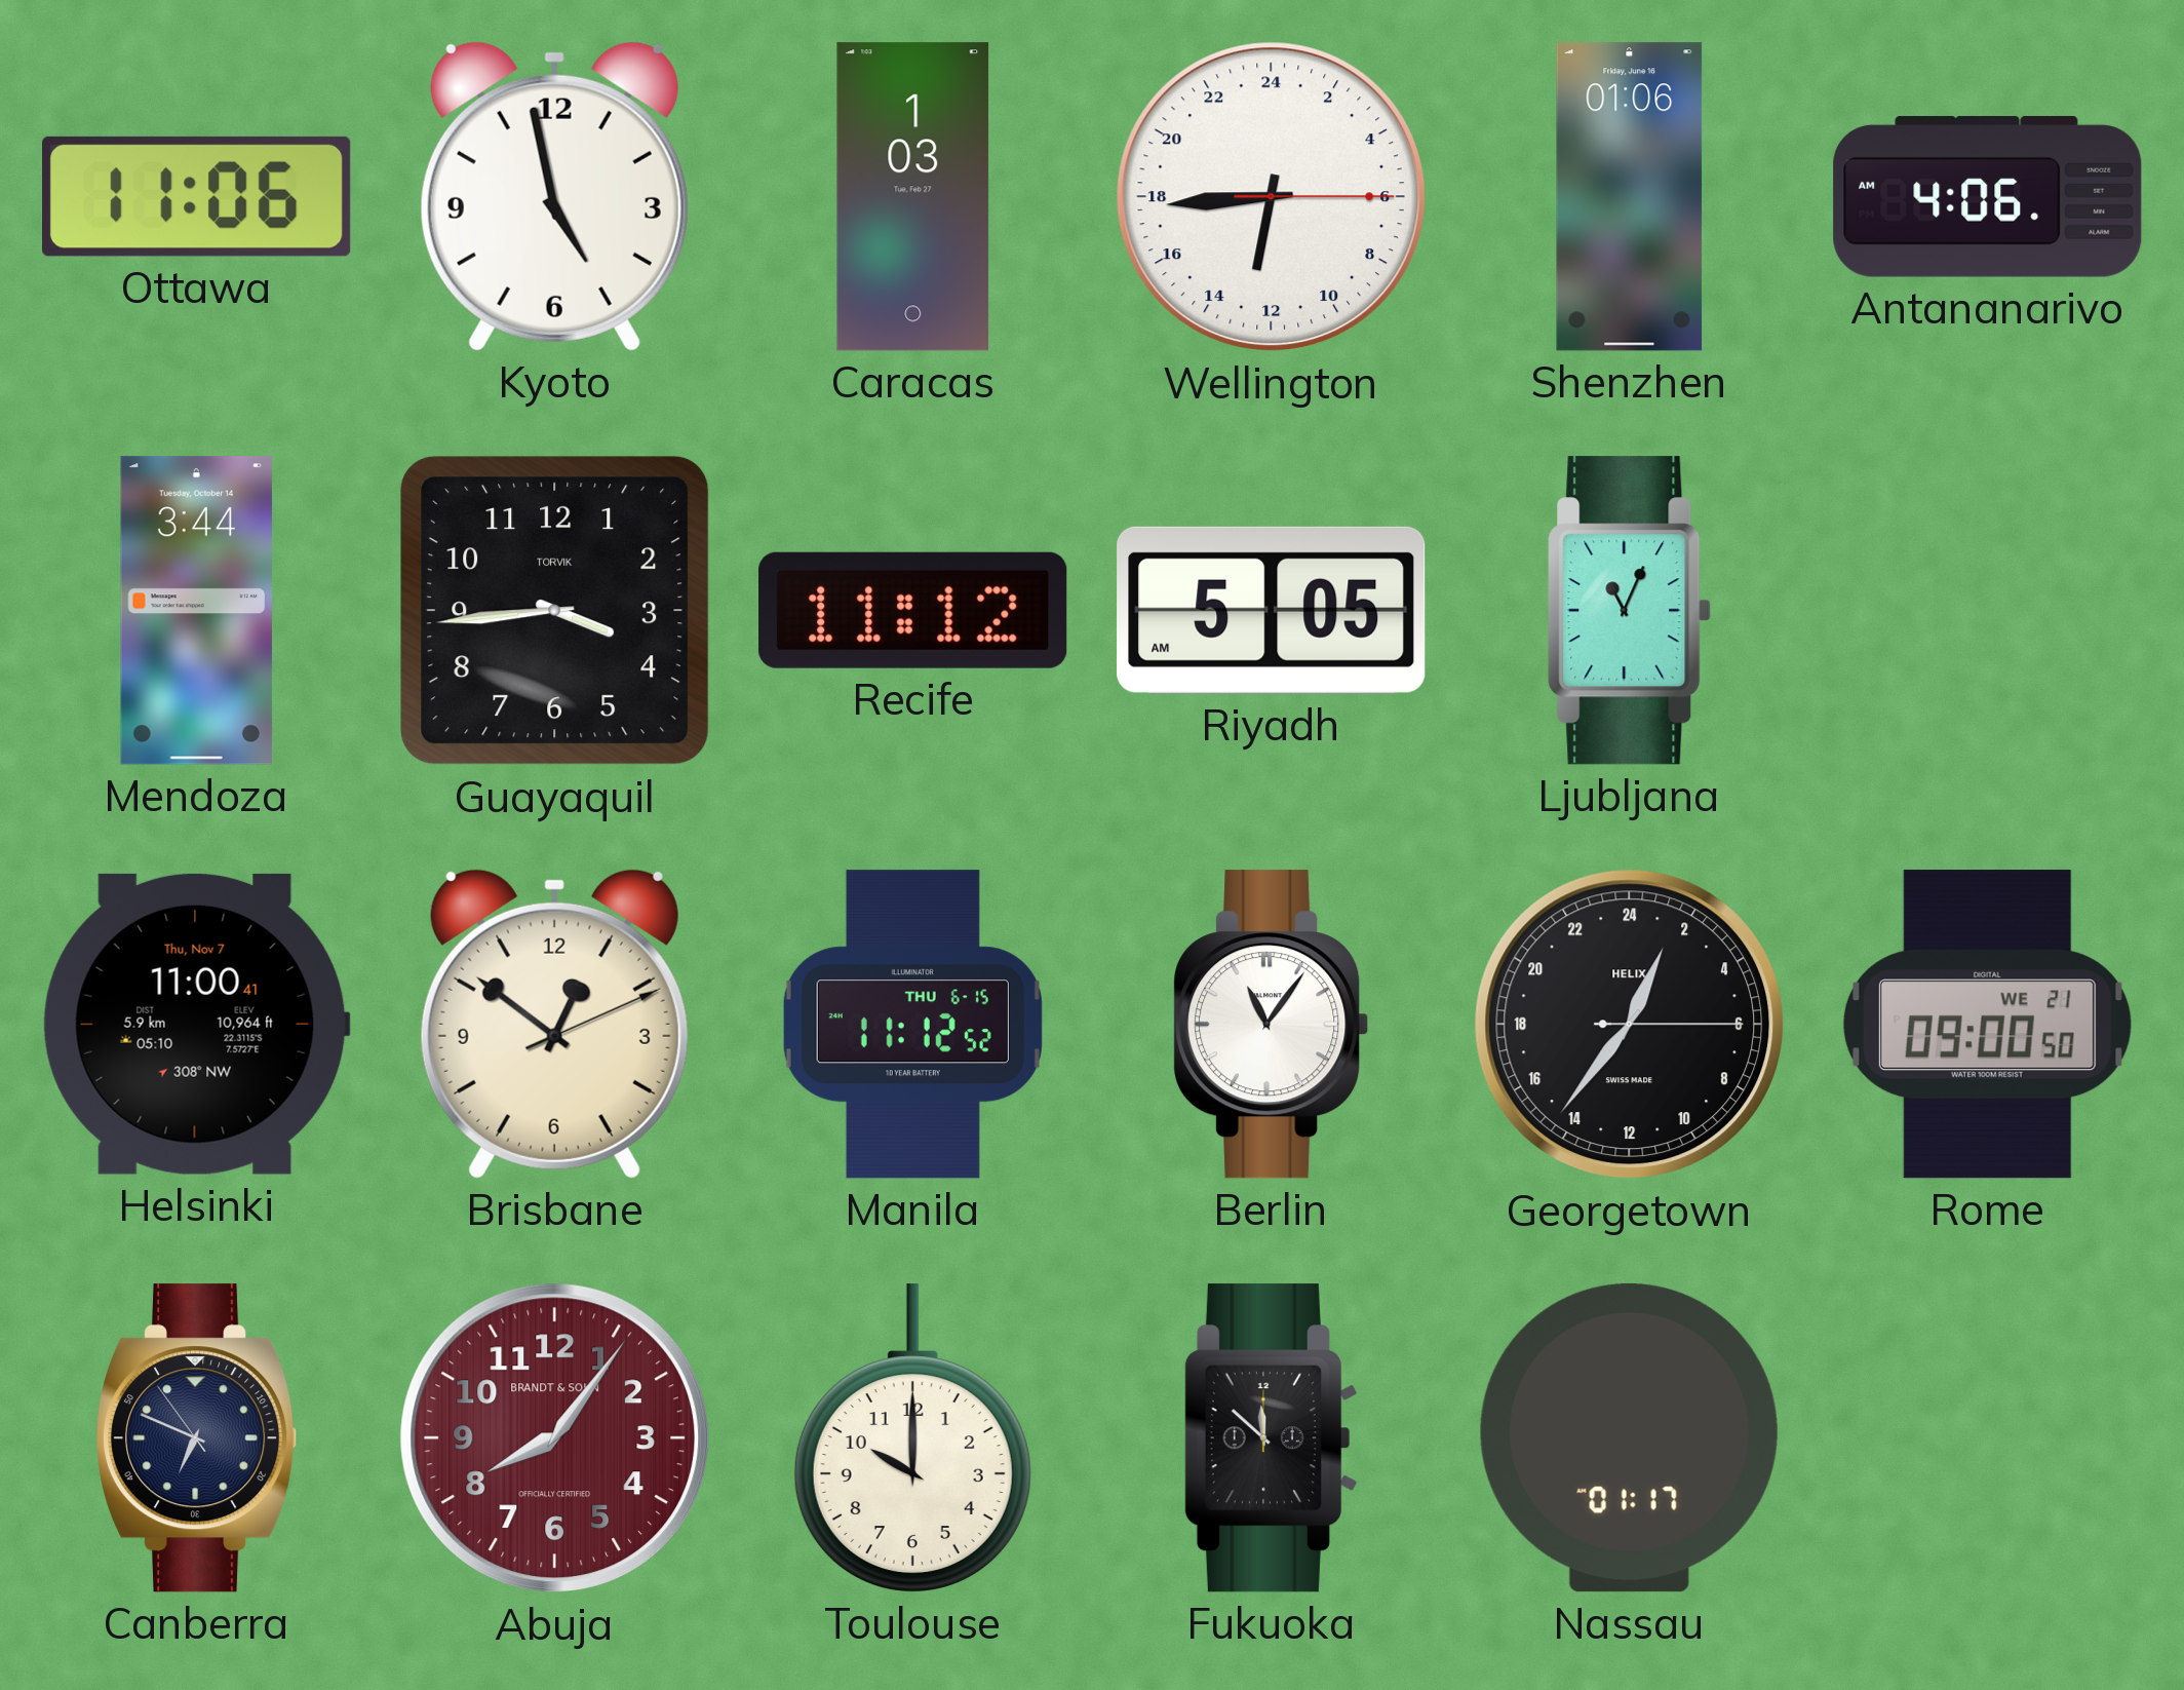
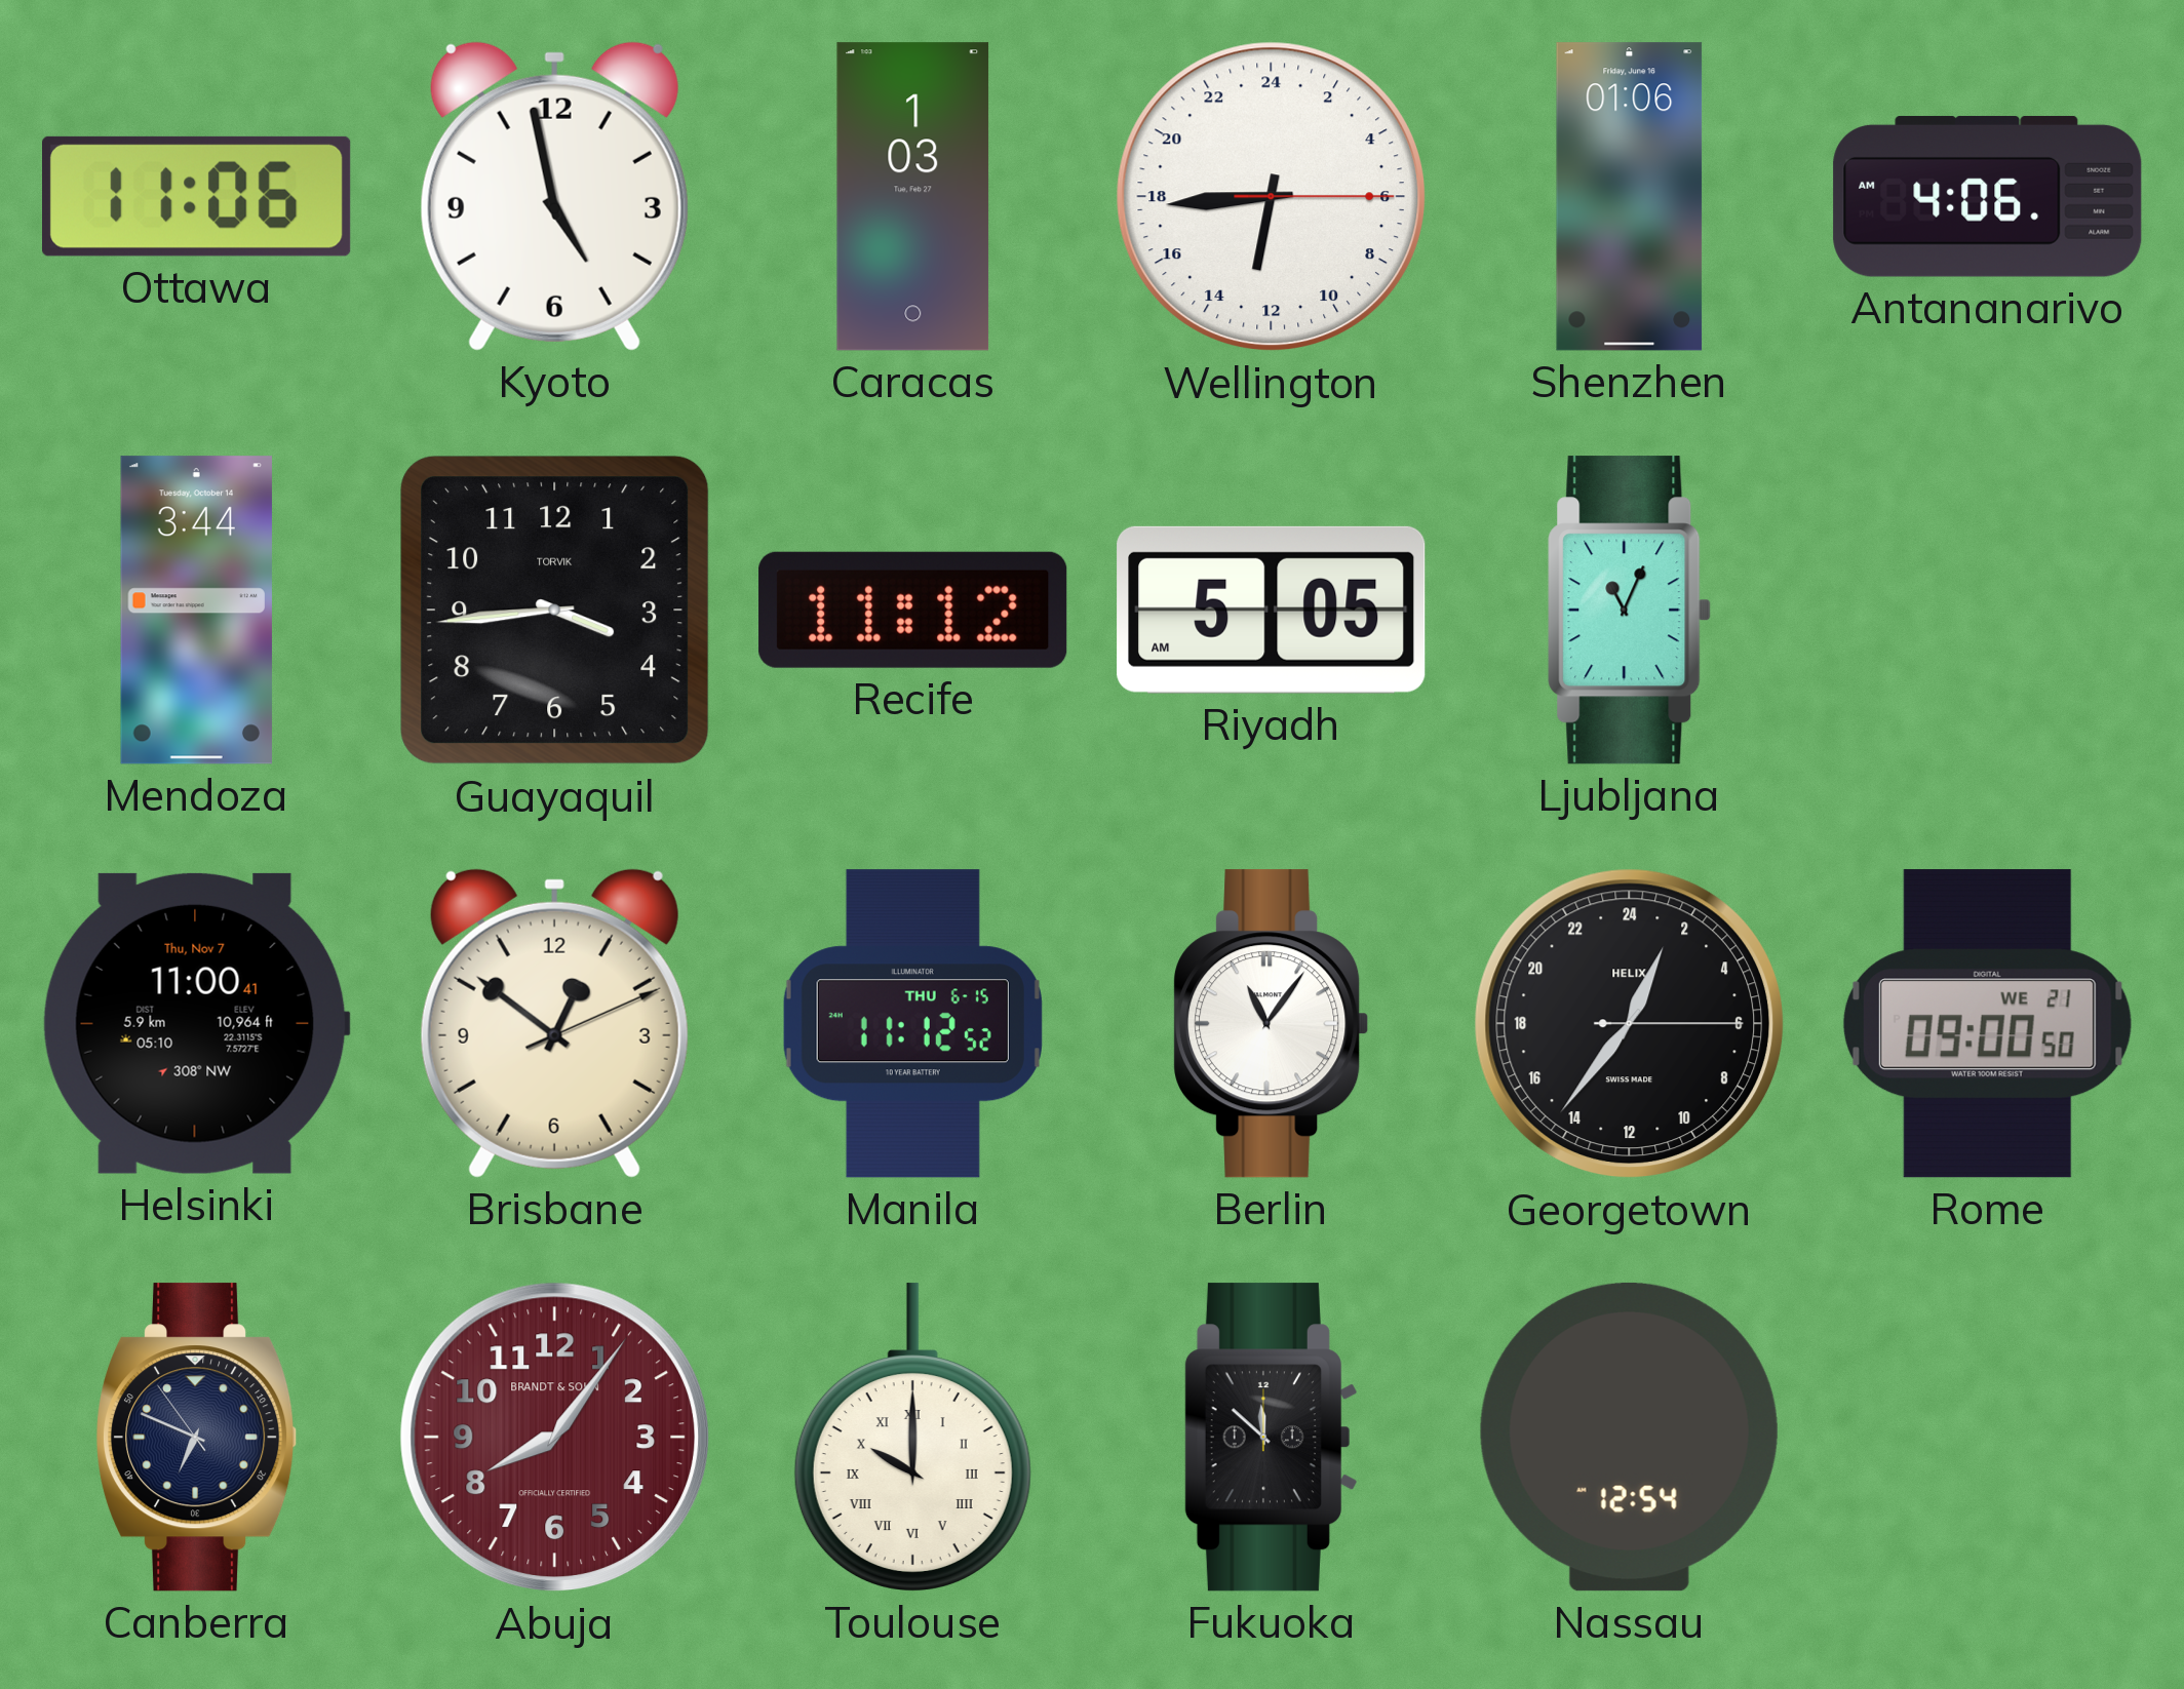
Toulouse numerals: Arabic -> Roman
Nassau: 01:17 -> 12:54
